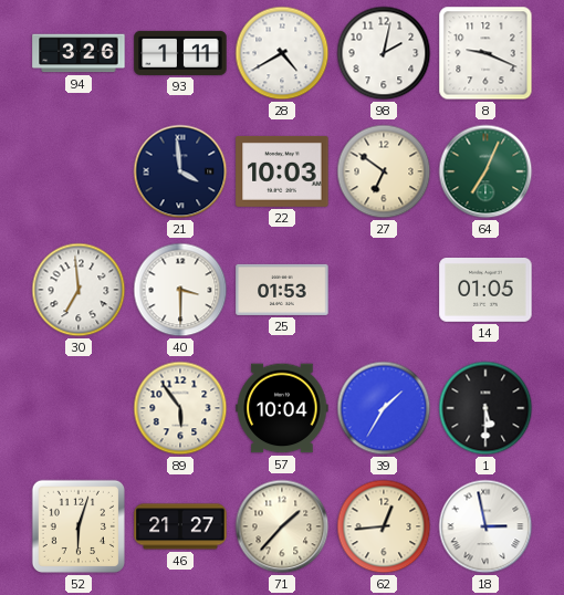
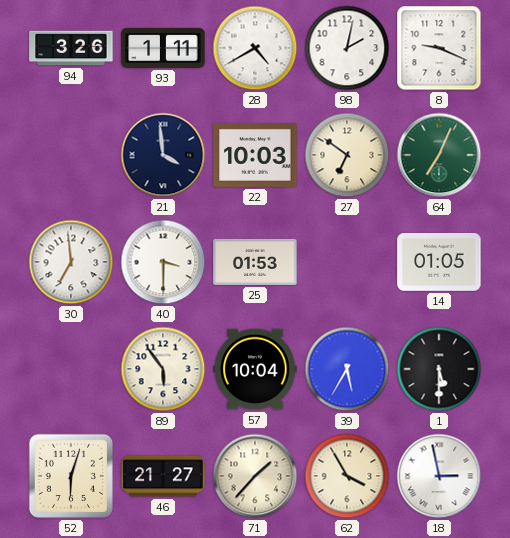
39: 1:35 -> 5:35
62: 12:44 -> 3:55
